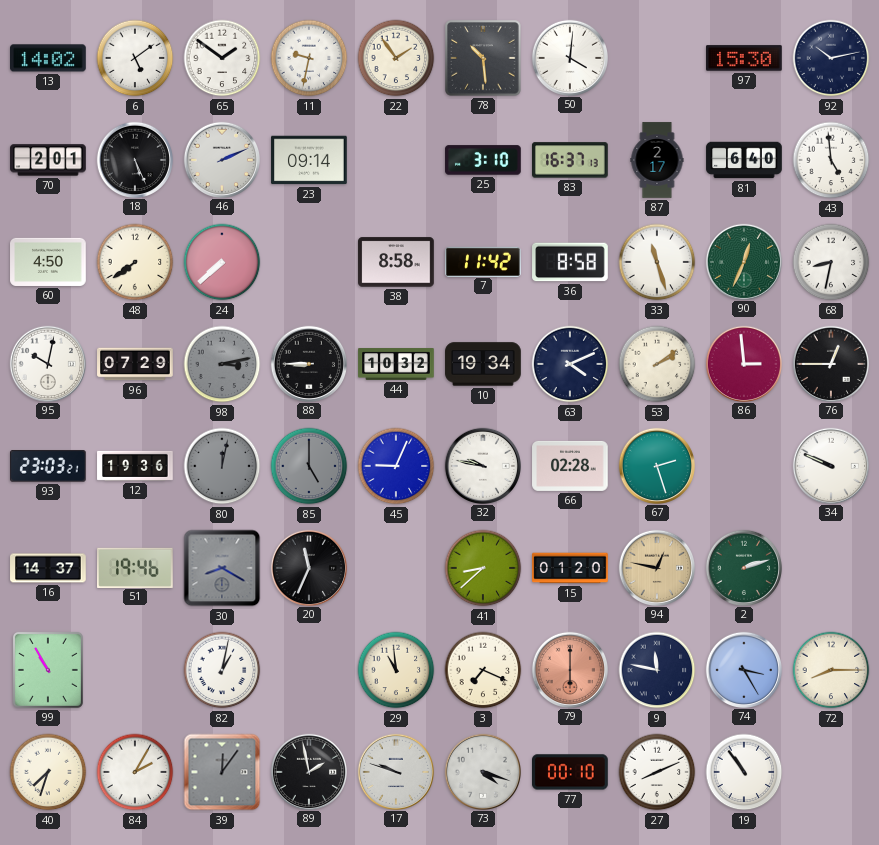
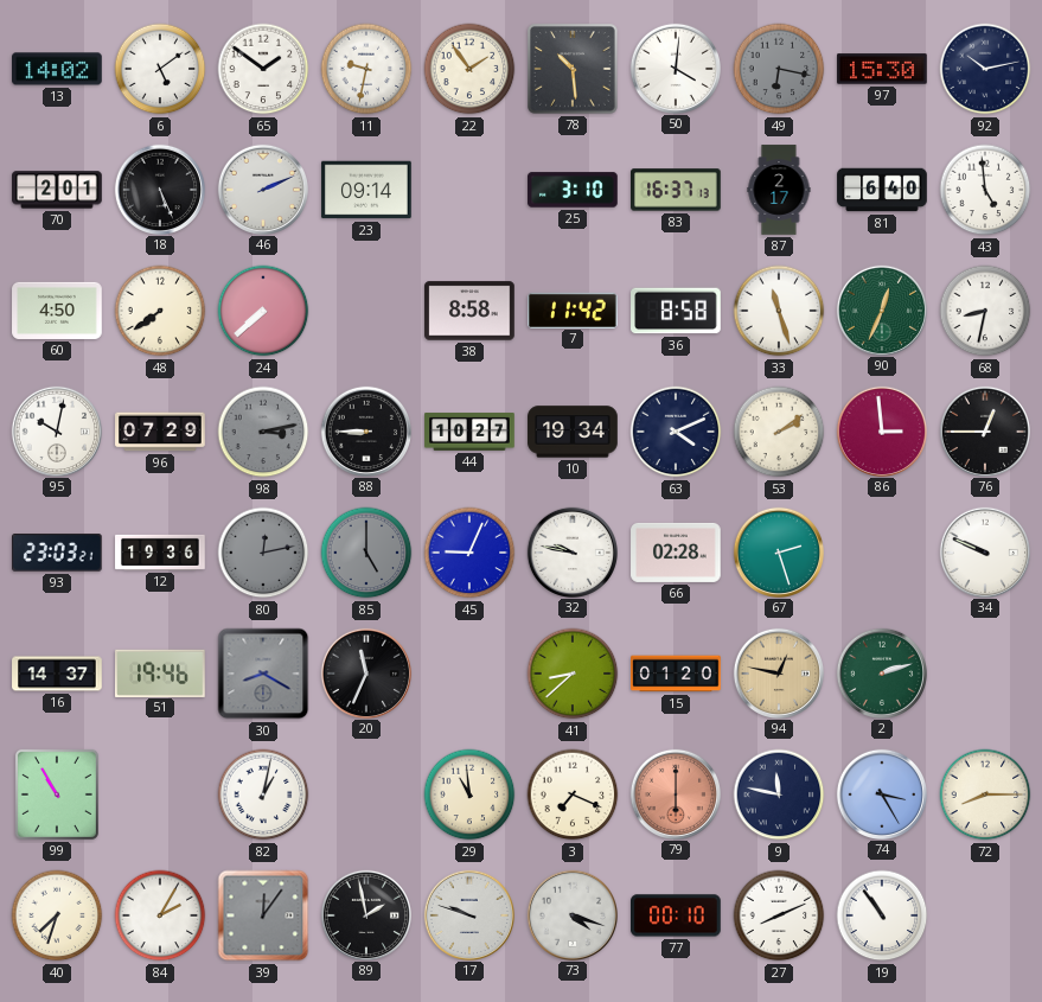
49: none -> 6:17
44: 10:32 -> 10:27
80: 12:02 -> 12:13
